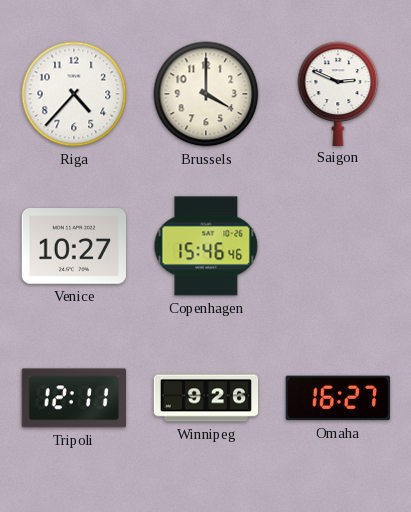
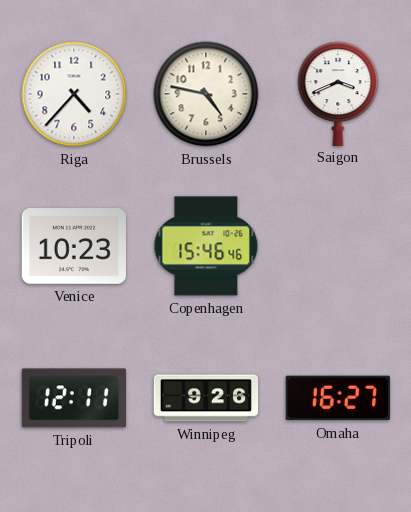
Brussels: 4:00 -> 4:47
Saigon: 2:49 -> 3:41
Venice: 10:27 -> 10:23
